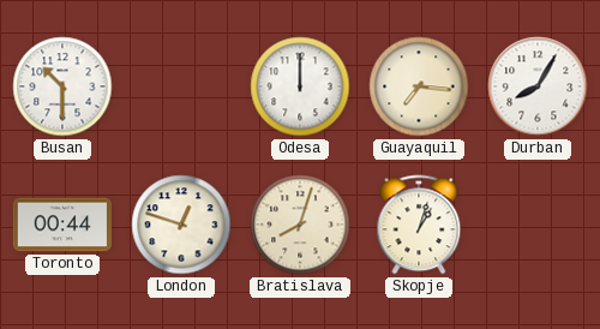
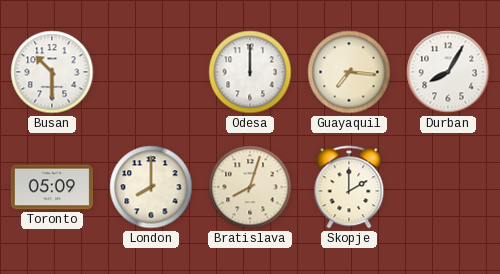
Toronto: 00:44 -> 05:09
London: 12:48 -> 8:00
Skopje: 1:03 -> 2:00
